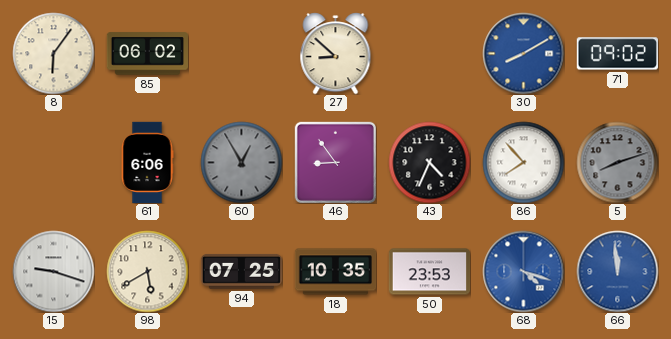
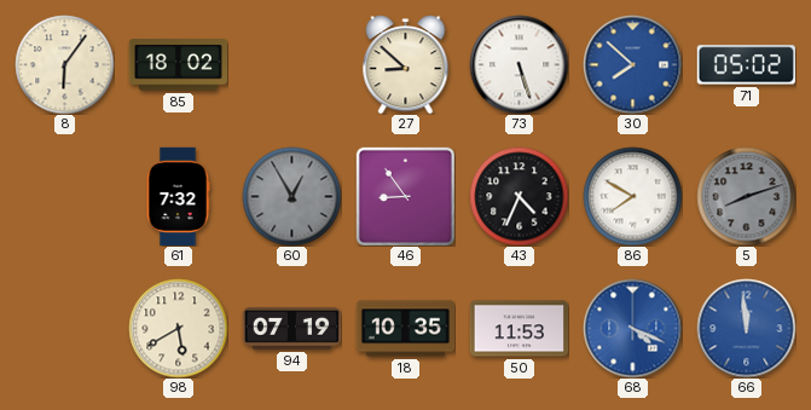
85: 06:02 -> 18:02
73: none -> 5:27
30: 8:10 -> 7:52
71: 09:02 -> 05:02
61: 6:06 -> 7:32
86: 7:53 -> 7:50
15: 9:18 -> none
94: 07:25 -> 07:19
50: 23:53 -> 11:53
68: 4:18 -> 4:19
